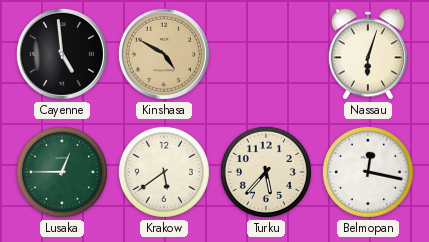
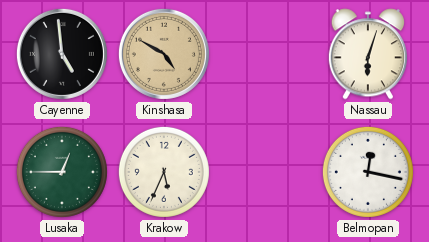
Krakow: 5:39 -> 5:34
Turku: 5:37 -> none
